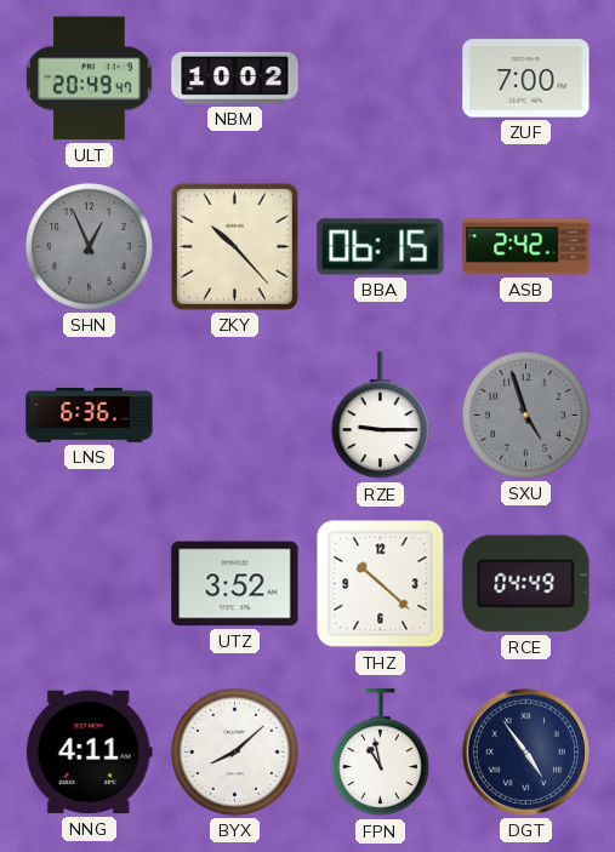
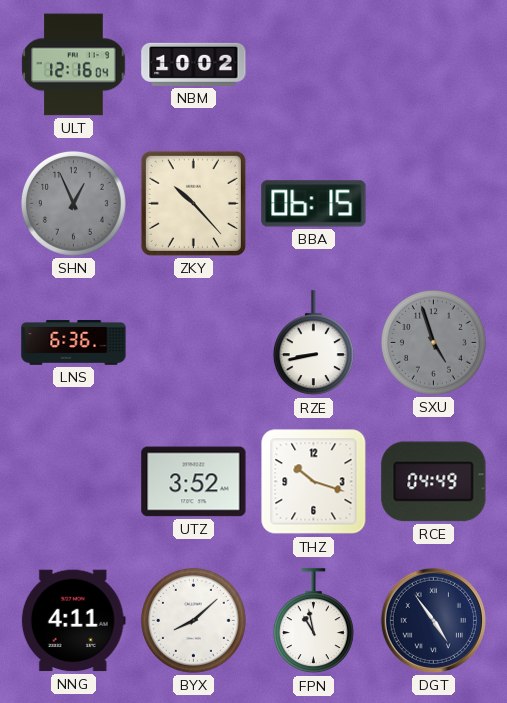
ULT: 20:49 -> 12:16
ZUF: 7:00 -> none
ASB: 2:42 -> none
RZE: 9:15 -> 8:43
THZ: 10:22 -> 10:18
